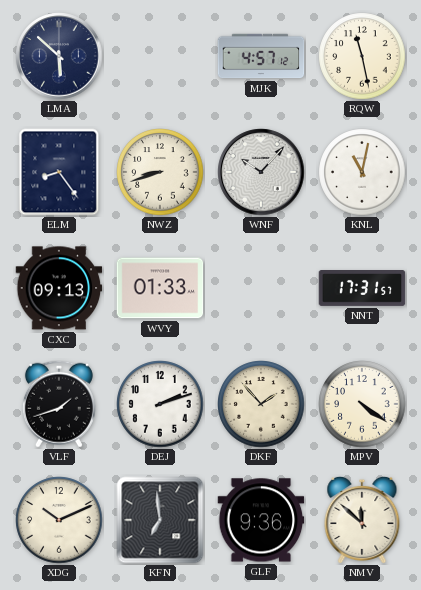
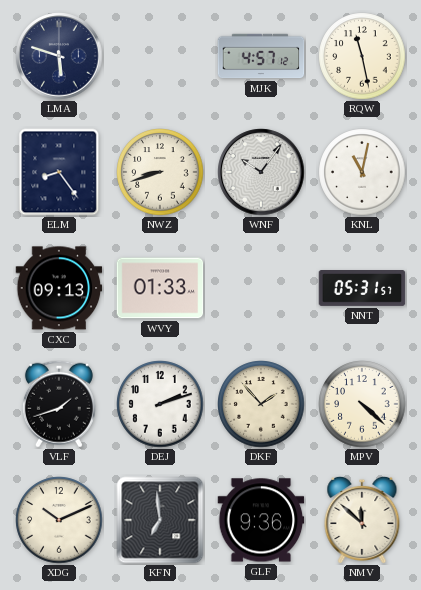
LMA: 5:52 -> 5:48
WNF: 10:07 -> 10:06
NNT: 17:31 -> 05:31
MPV: 4:21 -> 4:22
